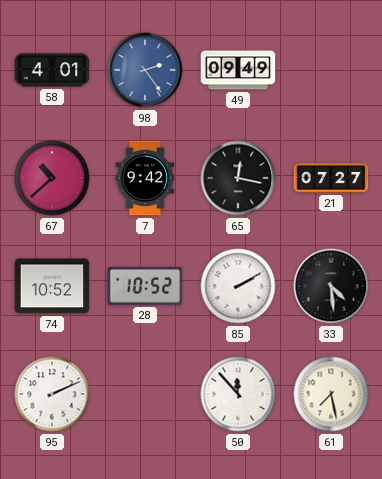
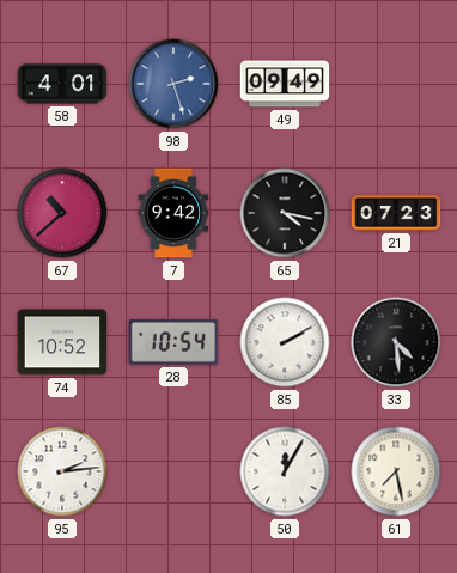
98: 2:24 -> 2:27
65: 12:17 -> 4:17
21: 07:27 -> 07:23
28: 10:52 -> 10:54
95: 2:11 -> 2:14
50: 11:53 -> 12:05
